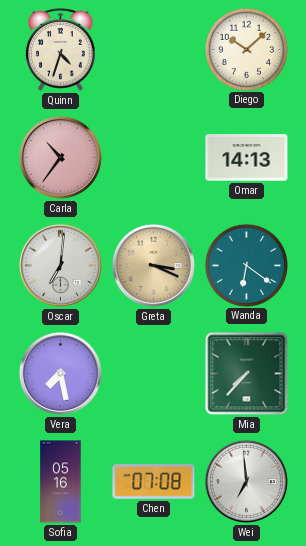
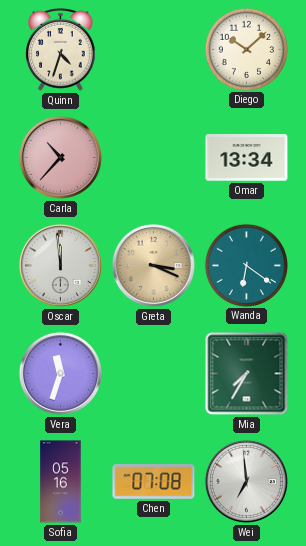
Carla: 10:36 -> 10:37
Omar: 14:13 -> 13:34
Oscar: 7:01 -> 11:59
Vera: 7:28 -> 11:33
Mia: 7:37 -> 7:35
